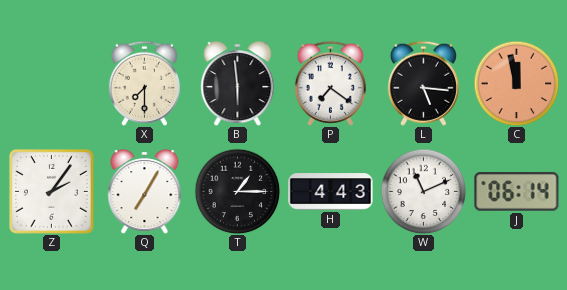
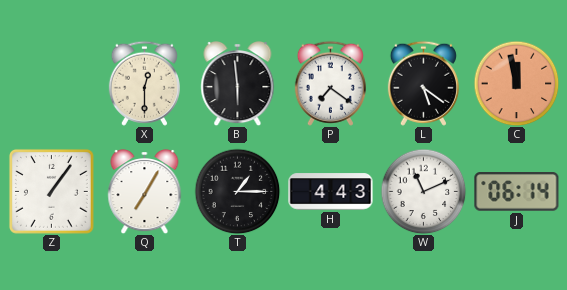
X: 7:30 -> 12:30
L: 5:16 -> 5:21
Z: 2:06 -> 1:06
